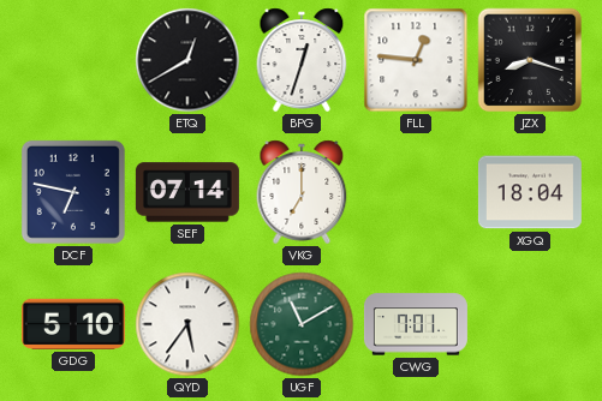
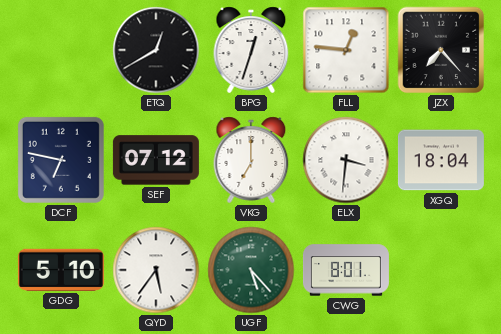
JZX: 8:18 -> 7:23
SEF: 07:14 -> 07:12
ELX: none -> 3:31
UGF: 11:10 -> 5:23
CWG: 7:01 -> 8:01
